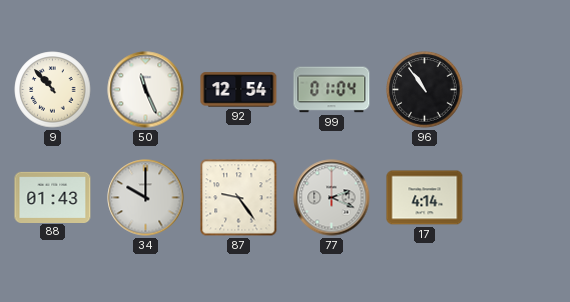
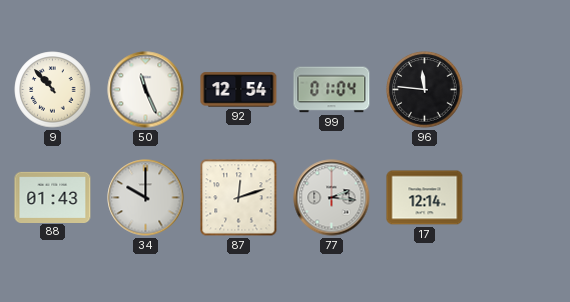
96: 10:54 -> 11:46
87: 9:24 -> 12:12
77: 2:19 -> 2:16
17: 4:14 -> 12:14
